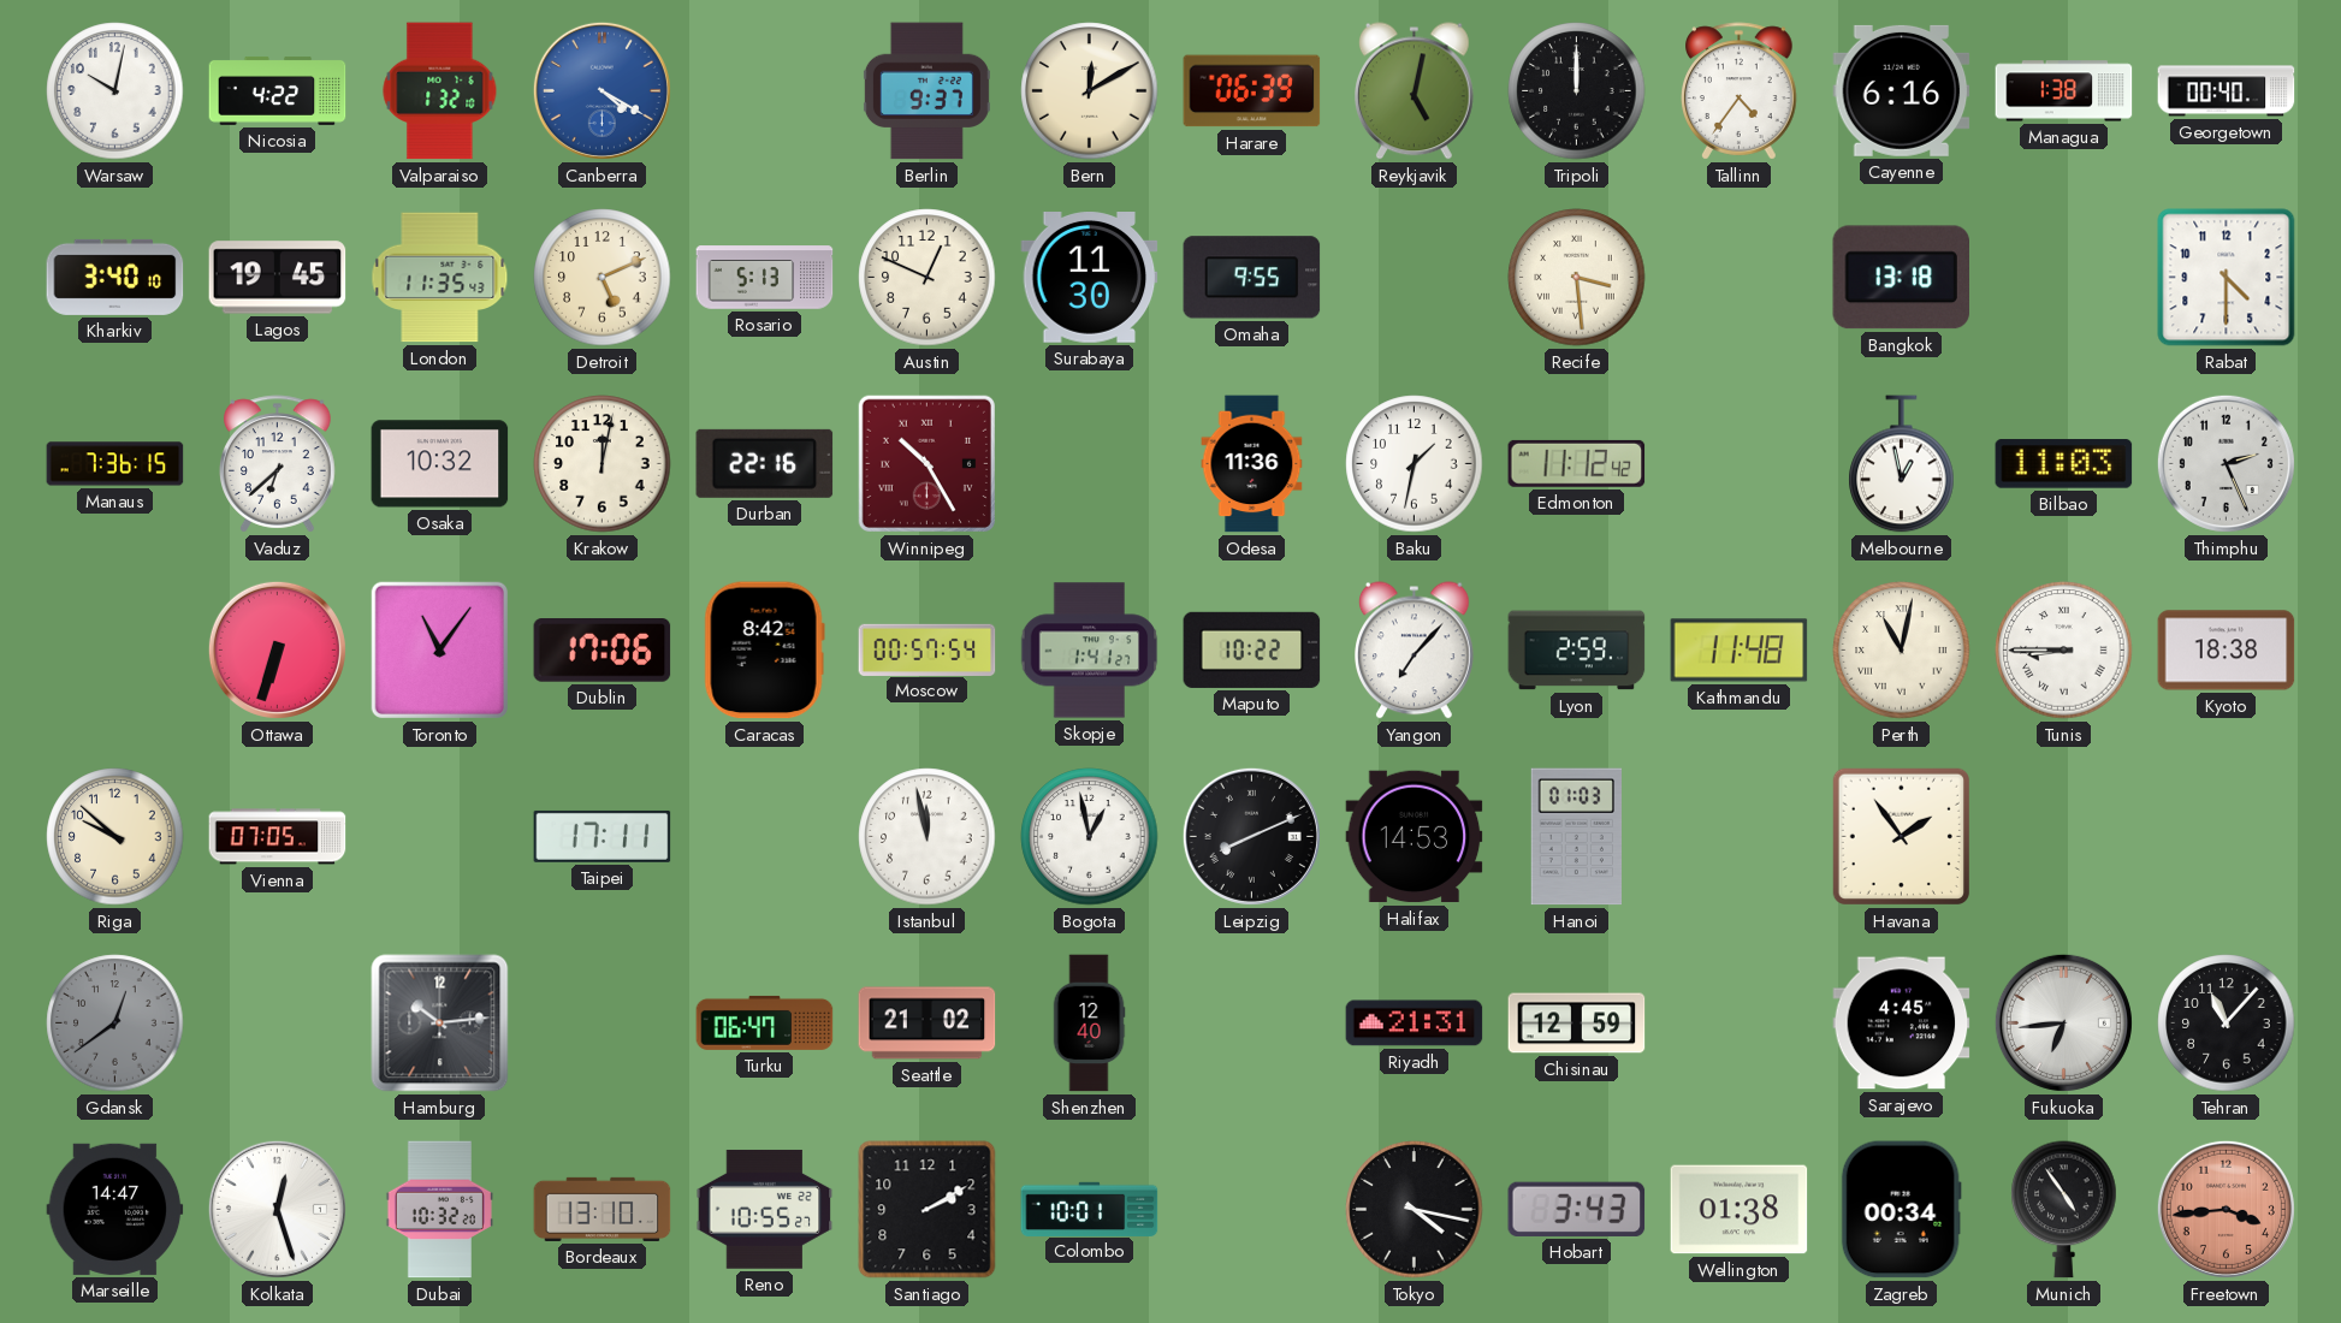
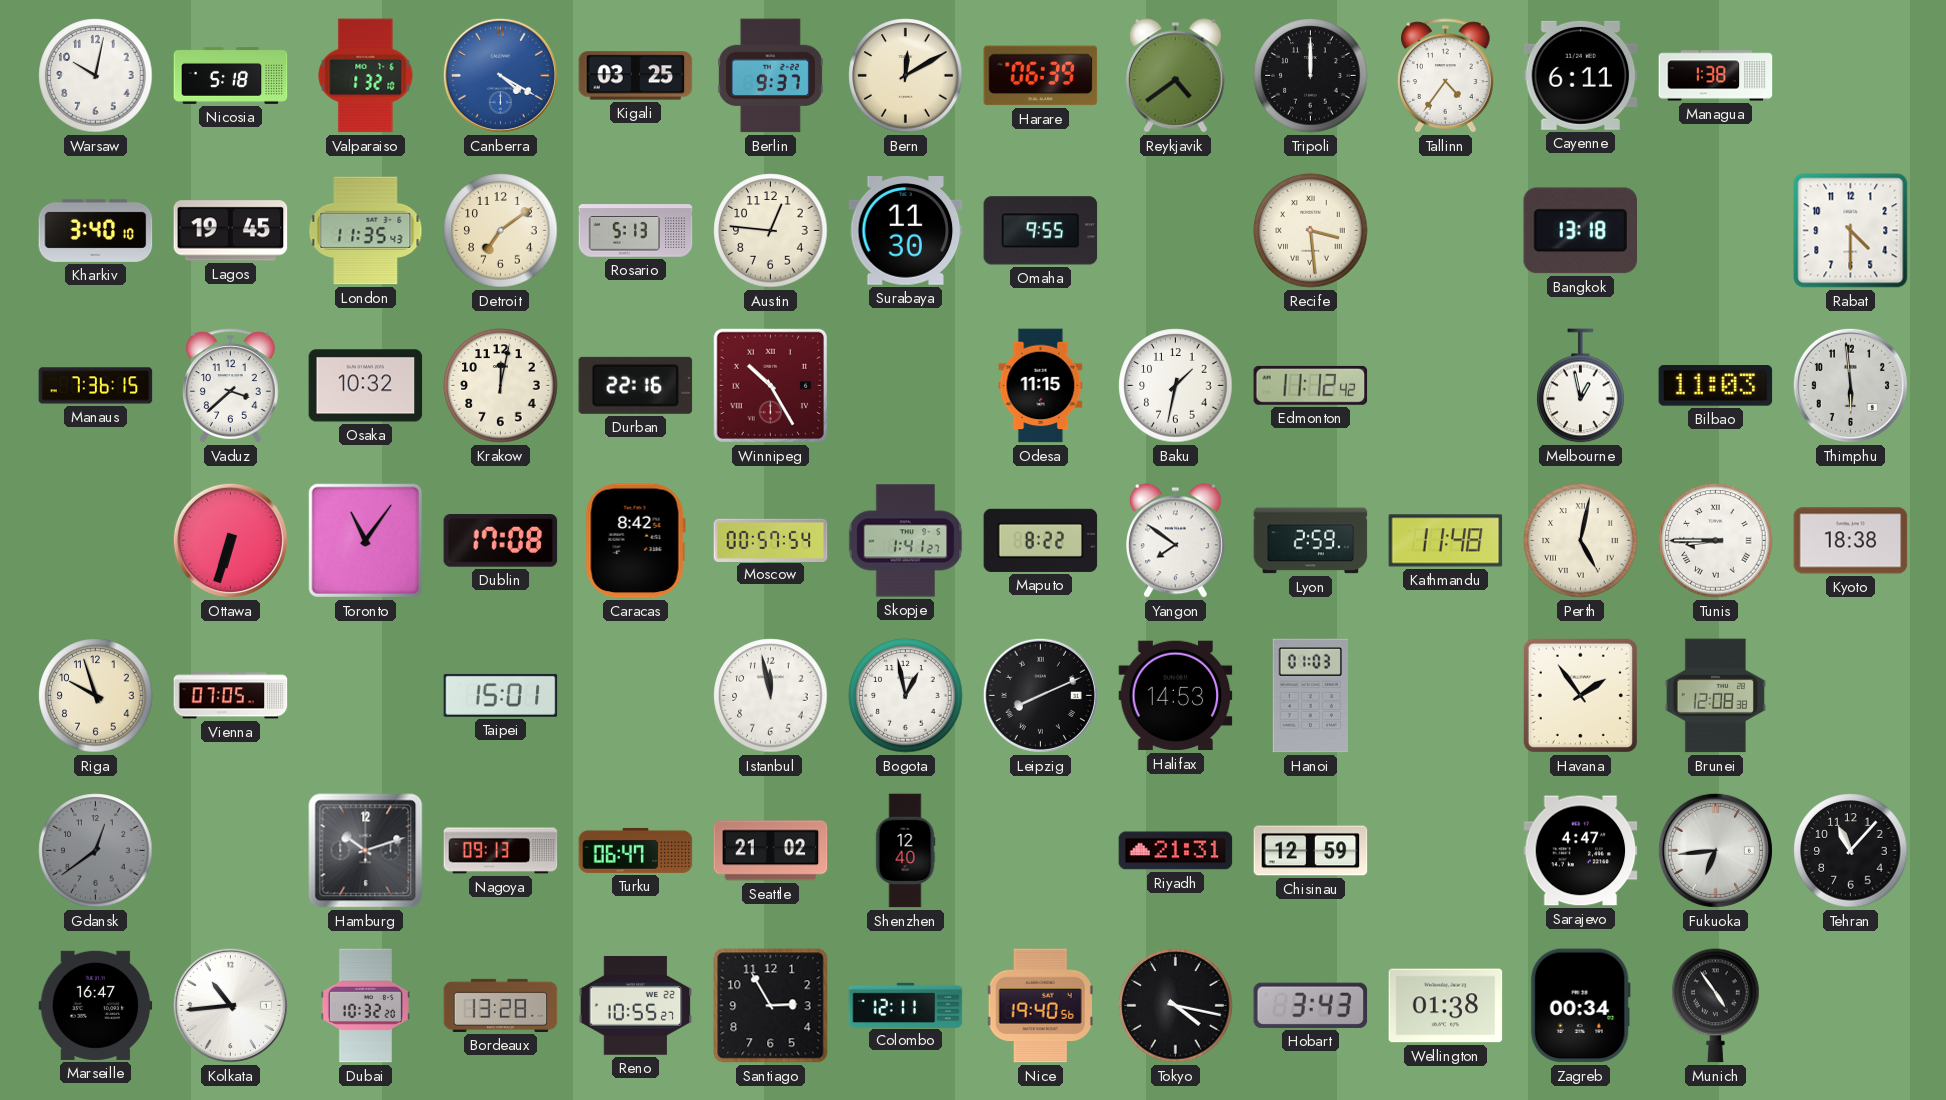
Nicosia: 4:22 -> 5:18
Kigali: none -> 03:25
Reykjavik: 5:02 -> 4:39
Cayenne: 6:16 -> 6:11
Georgetown: 00:40 -> none
Detroit: 5:11 -> 7:09
Austin: 12:49 -> 12:46
Vaduz: 6:38 -> 3:38
Odesa: 11:36 -> 11:15
Thimphu: 2:26 -> 5:59
Dublin: 17:06 -> 17:08
Maputo: 10:22 -> 8:22
Yangon: 7:07 -> 7:51
Perth: 11:02 -> 5:02
Riga: 9:52 -> 9:57
Taipei: 17:11 -> 15:01
Brunei: none -> 12:08
Hamburg: 10:14 -> 10:12
Nagoya: none -> 09:13
Sarajevo: 4:45 -> 4:47
Marseille: 14:47 -> 16:47
Kolkata: 12:27 -> 10:44
Bordeaux: 13:10 -> 13:28
Santiago: 2:10 -> 2:55
Colombo: 10:01 -> 12:11
Nice: none -> 19:40
Freetown: 3:44 -> none
